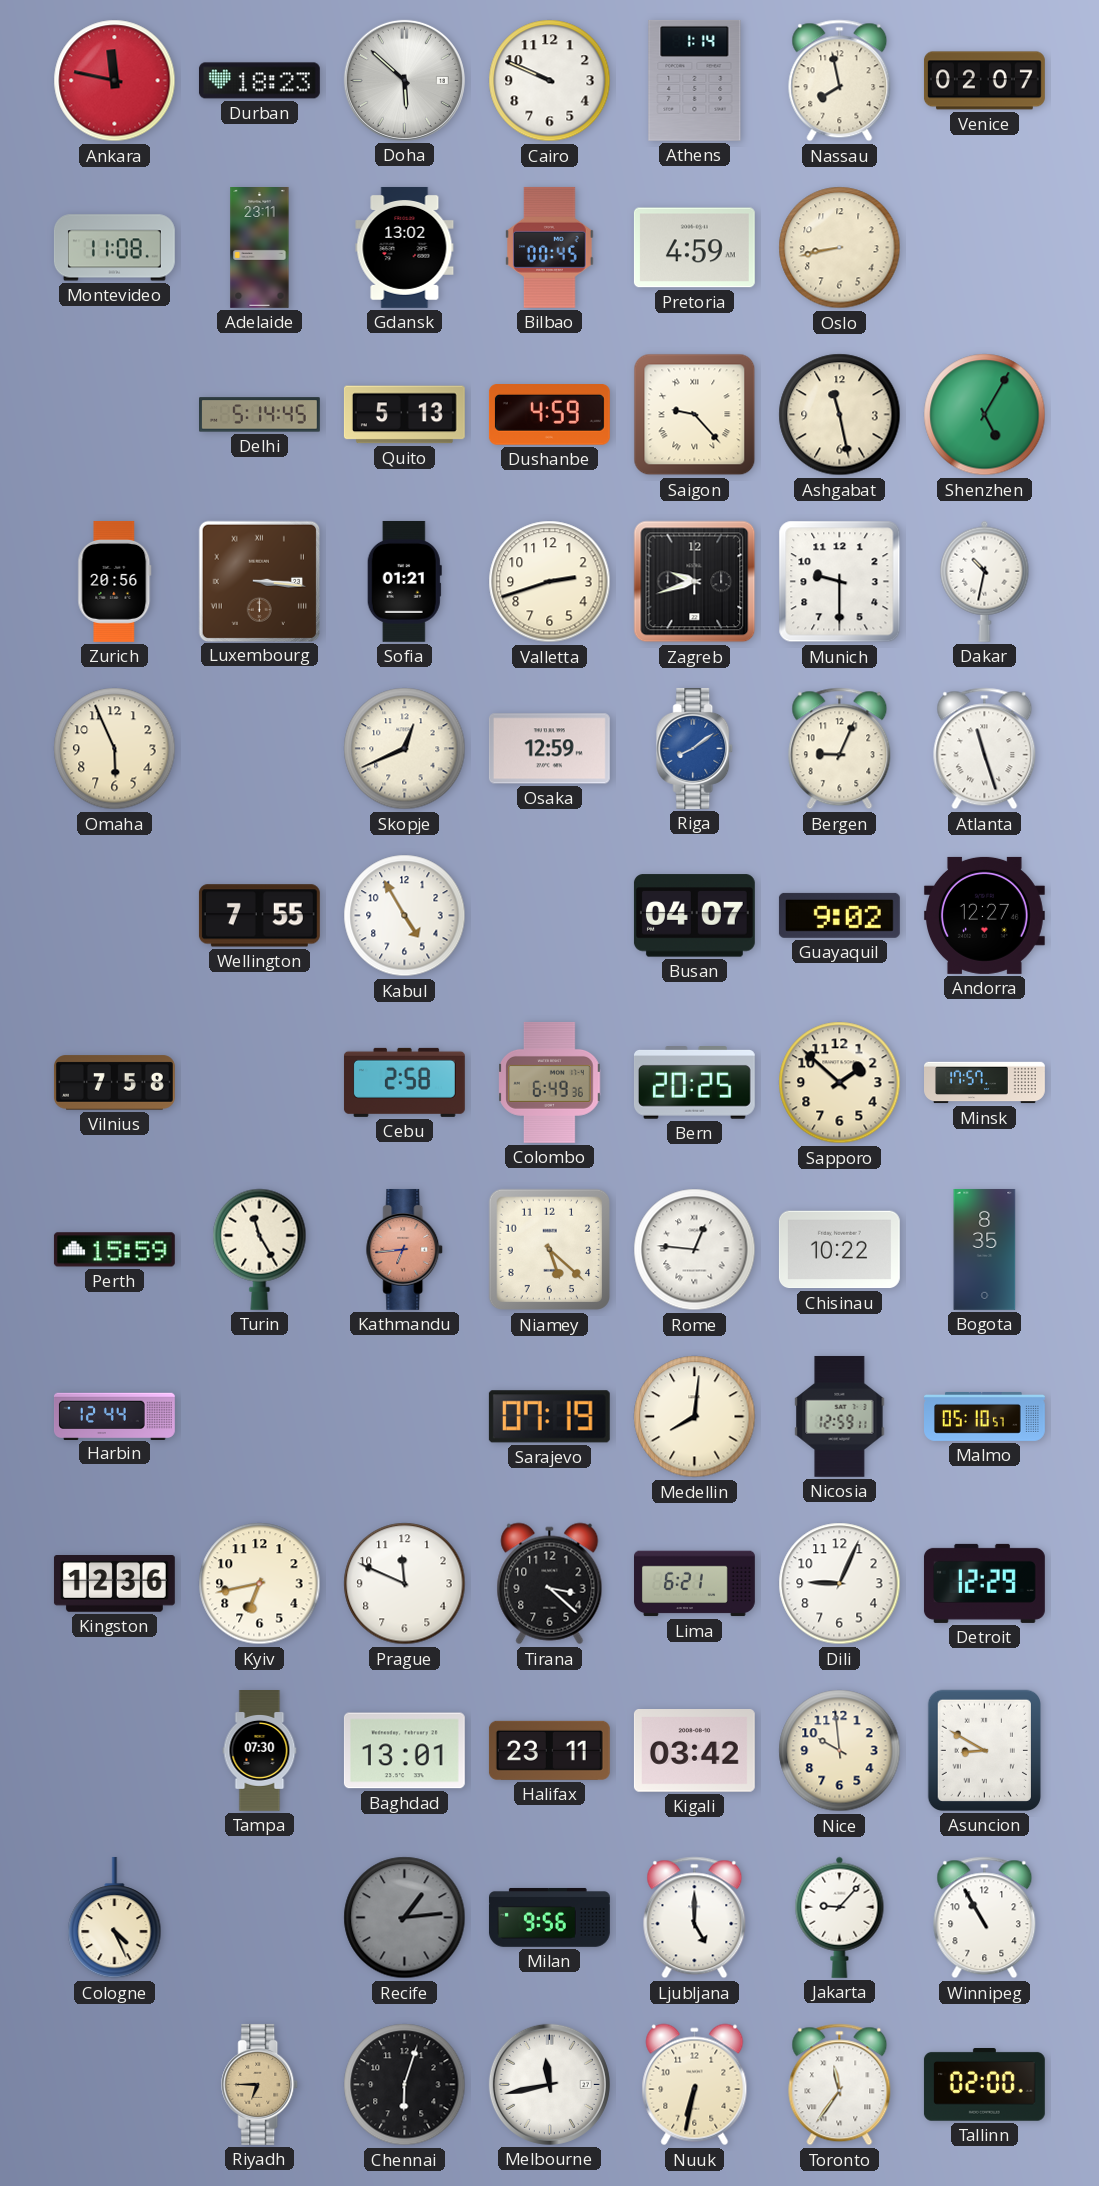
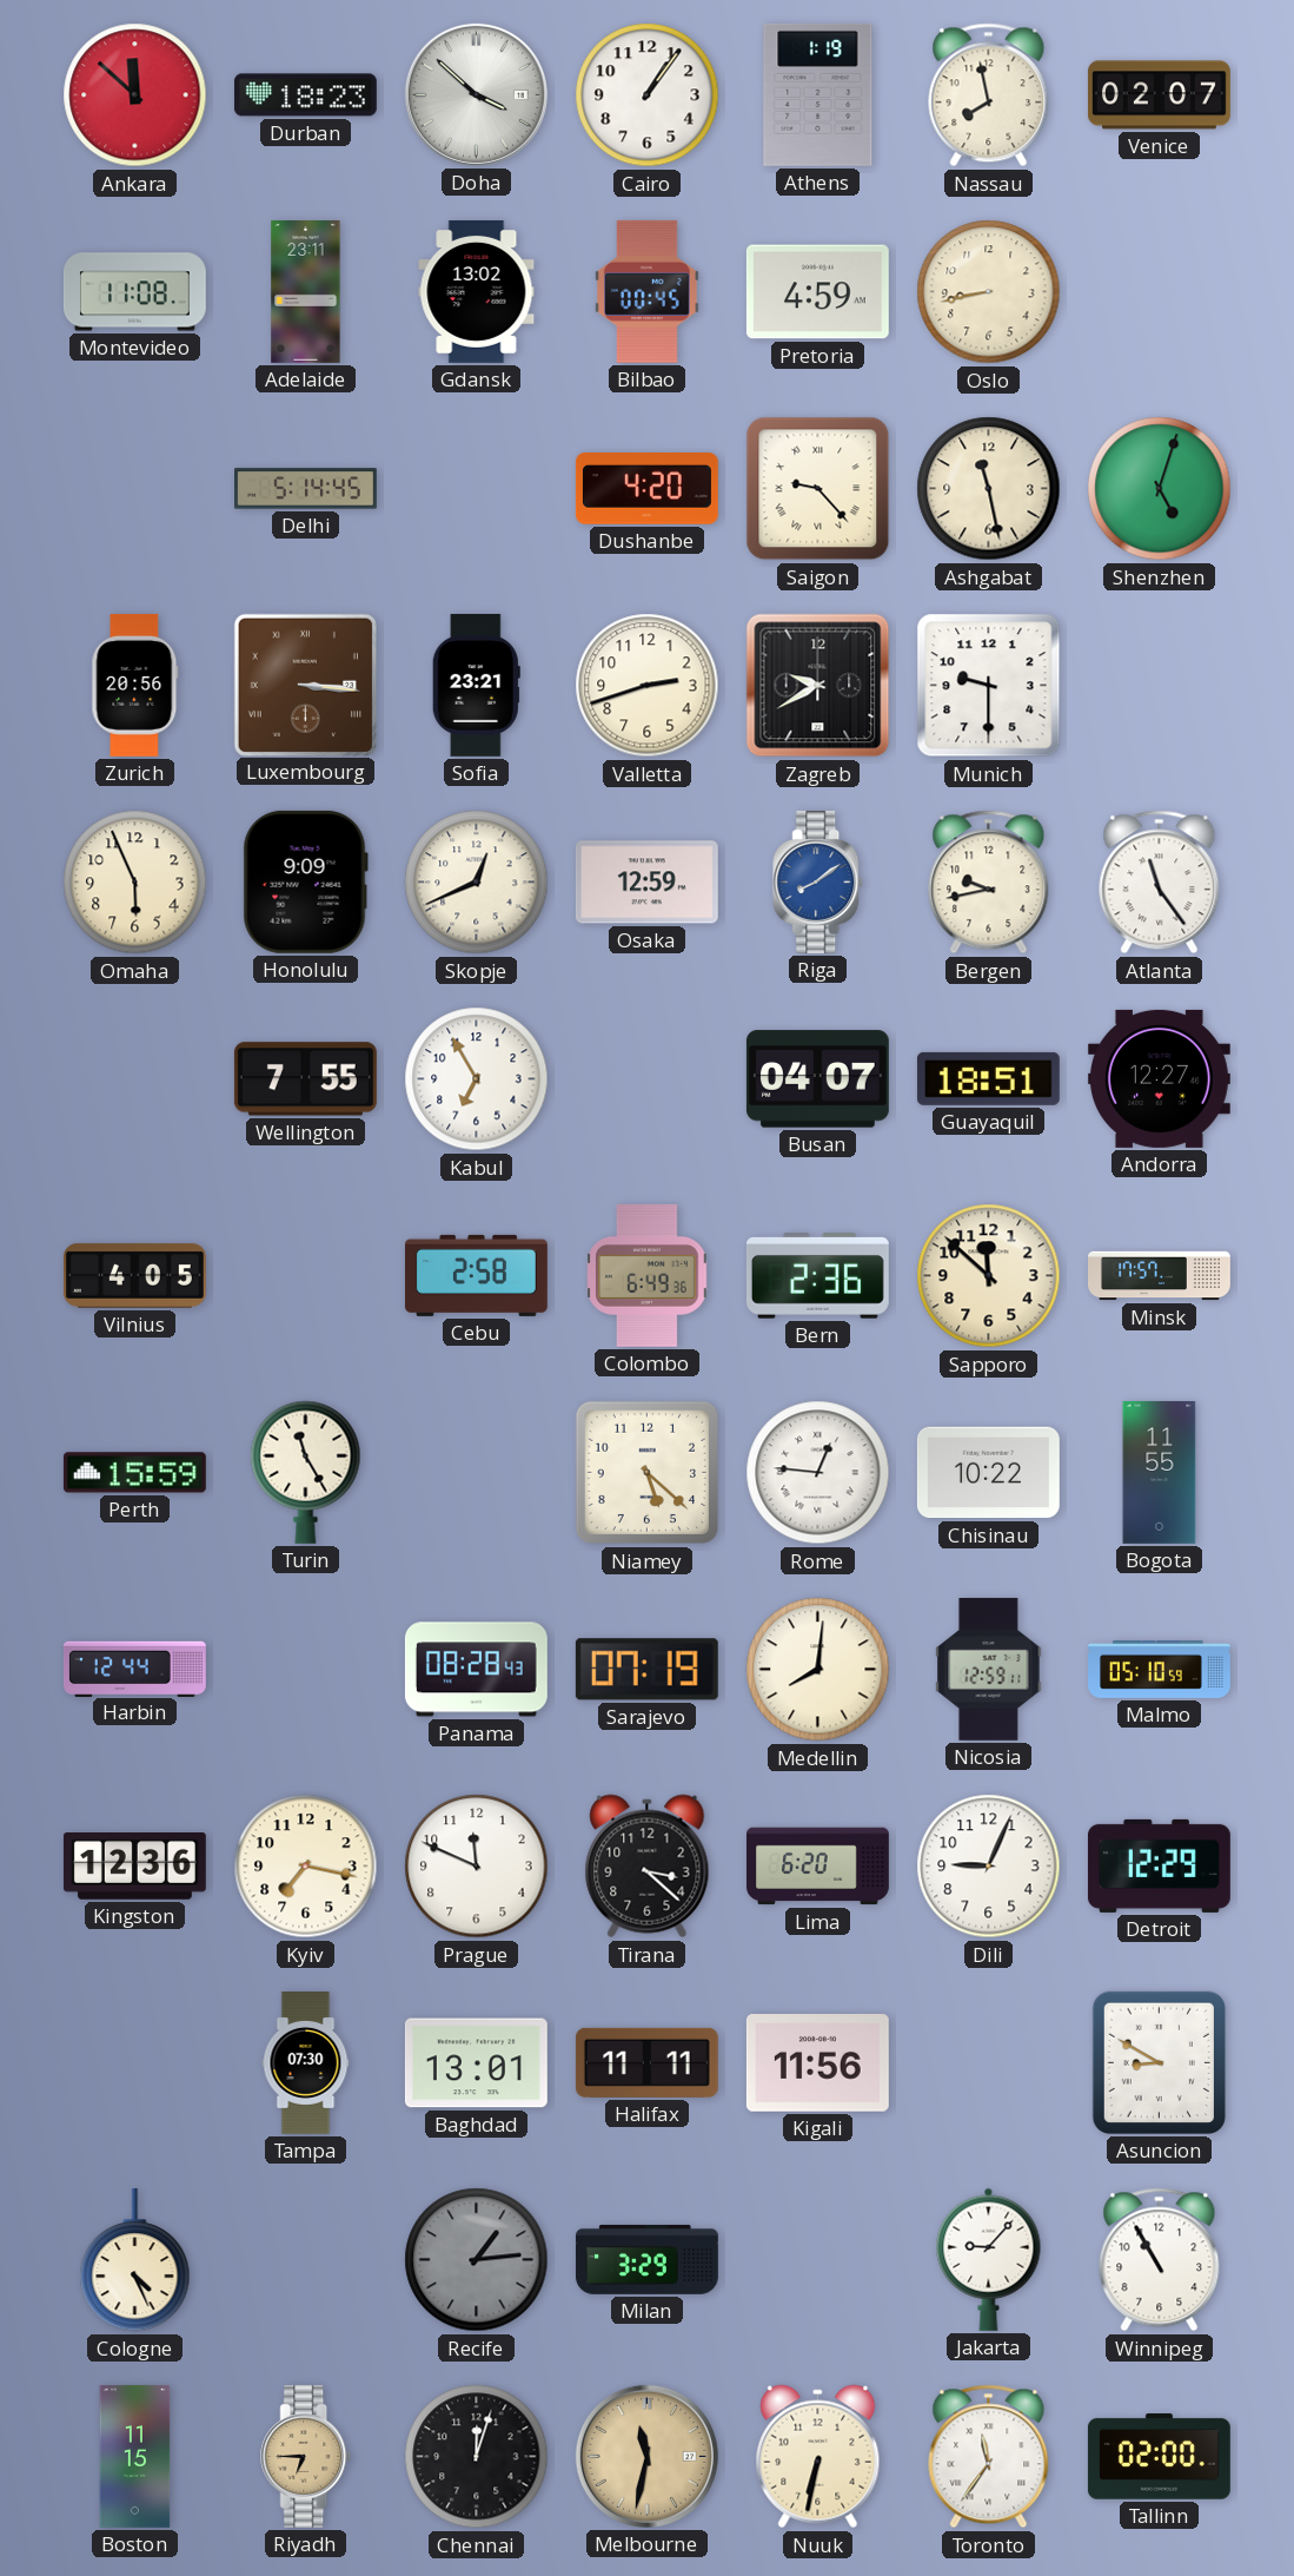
Ankara: 11:47 -> 11:52
Doha: 5:52 -> 3:52
Cairo: 9:49 -> 1:06
Athens: 1:14 -> 1:19
Quito: 5:13 -> none
Dushanbe: 4:59 -> 4:20
Shenzhen: 5:05 -> 5:03
Sofia: 01:21 -> 23:21
Zagreb: 9:42 -> 9:40
Dakar: 10:32 -> none
Honolulu: none -> 9:09
Bergen: 9:04 -> 9:43
Atlanta: 11:27 -> 11:24
Kabul: 4:55 -> 6:55
Guayaquil: 9:02 -> 18:51
Vilnius: 7:58 -> 4:05
Bern: 20:25 -> 2:36
Sapporo: 1:52 -> 11:52
Kathmandu: 6:44 -> none
Bogota: 8:35 -> 11:55
Panama: none -> 08:28
Malmo: 05:10:57 -> 05:10:59
Kyiv: 6:43 -> 7:17
Lima: 6:21 -> 6:20
Halifax: 23:11 -> 11:11
Kigali: 03:42 -> 11:56
Nice: 9:59 -> none
Milan: 9:56 -> 3:29
Ljubljana: 5:00 -> none
Boston: none -> 11:15
Chennai: 6:03 -> 12:03
Melbourne: 11:43 -> 11:32
Melbourne dial: white -> champagne
